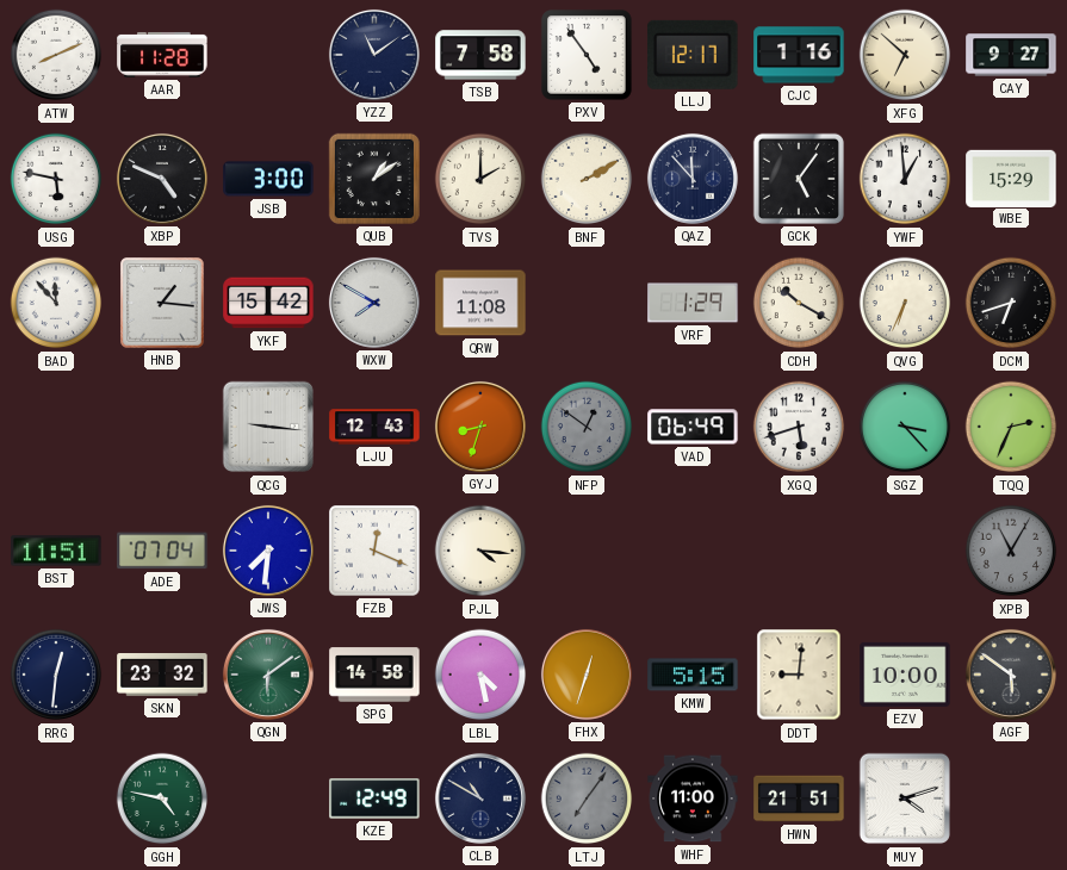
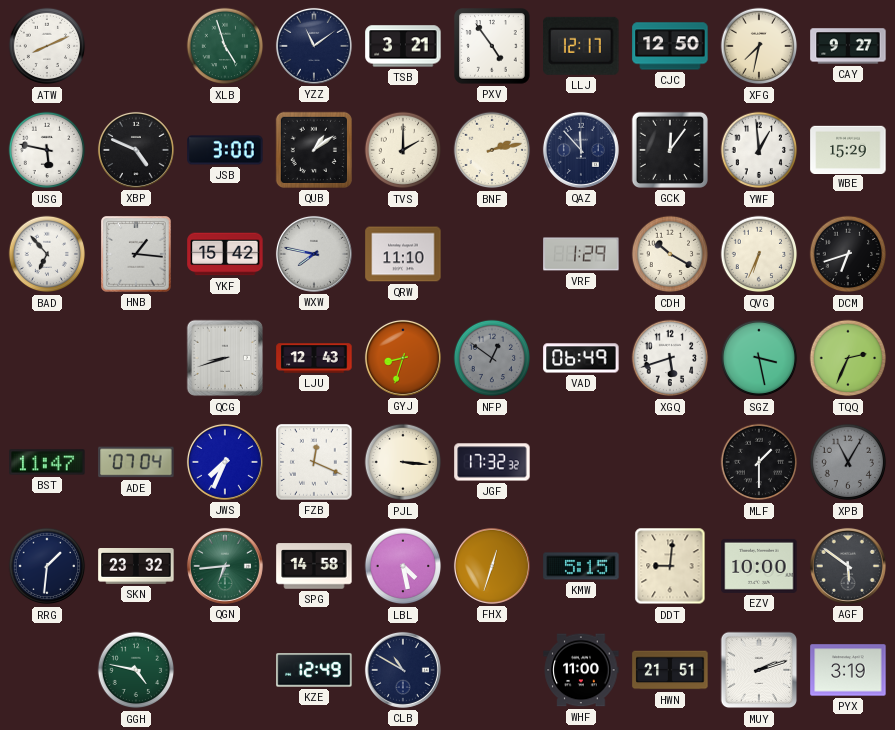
AAR: 11:28 -> none
XLB: none -> 4:57
TSB: 7:58 -> 3:21
CJC: 1:16 -> 12:50
XFG: 6:52 -> 7:32
BNF: 2:10 -> 2:13
GCK: 5:06 -> 12:06
BAD: 11:53 -> 6:53
WXW: 7:50 -> 7:47
QRW: 11:08 -> 11:10
QCG: 9:16 -> 8:42
SGZ: 3:23 -> 3:28
BST: 11:51 -> 11:47
JWS: 7:31 -> 7:34
PJL: 4:16 -> 3:16
JGF: none -> 17:32
MLF: none -> 1:30
RRG: 12:31 -> 1:31
QGN: 6:09 -> 6:44
LTJ: 7:06 -> none
MUY: 4:12 -> 2:12
PYX: none -> 3:19
